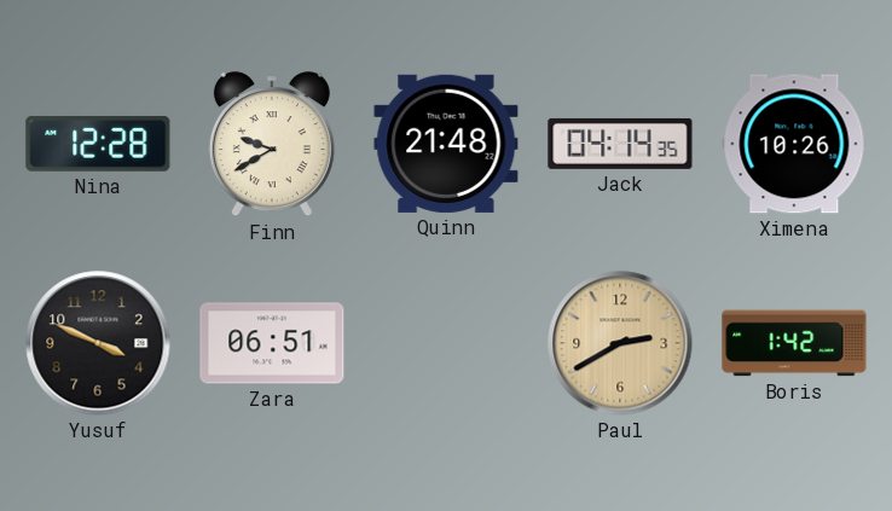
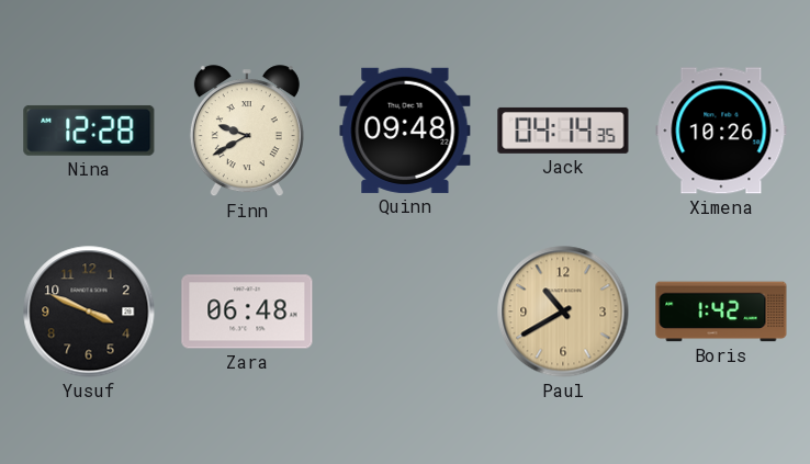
Quinn: 21:48 -> 09:48
Zara: 06:51 -> 06:48
Paul: 2:40 -> 10:40
